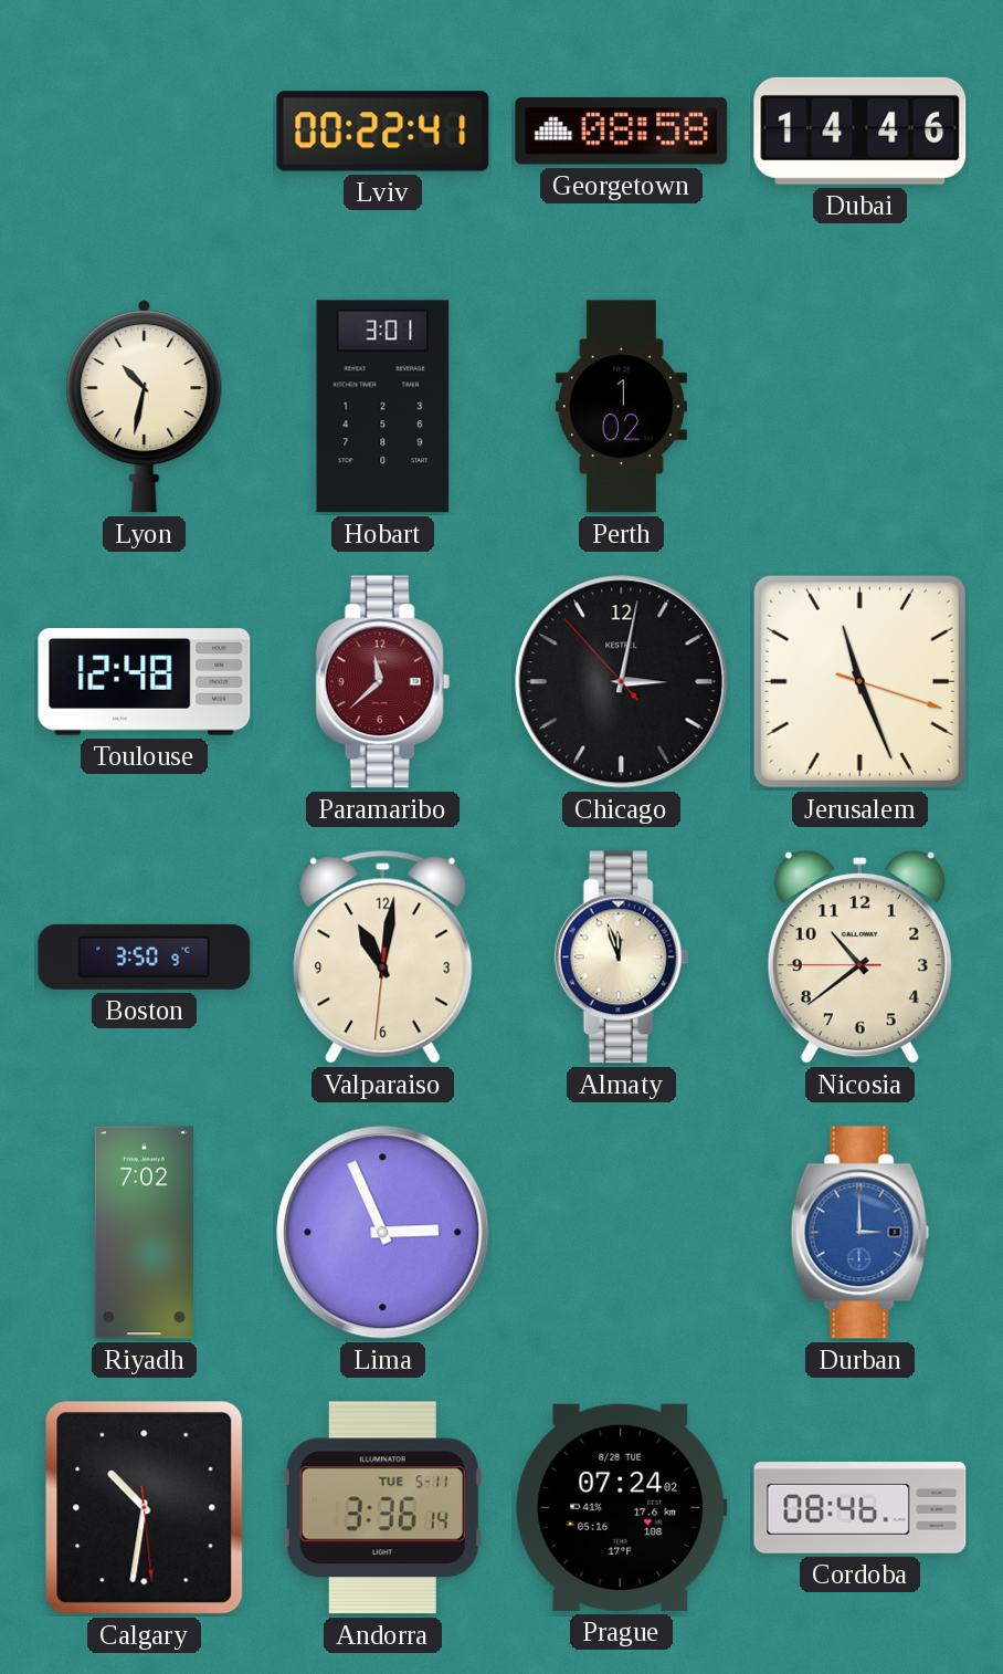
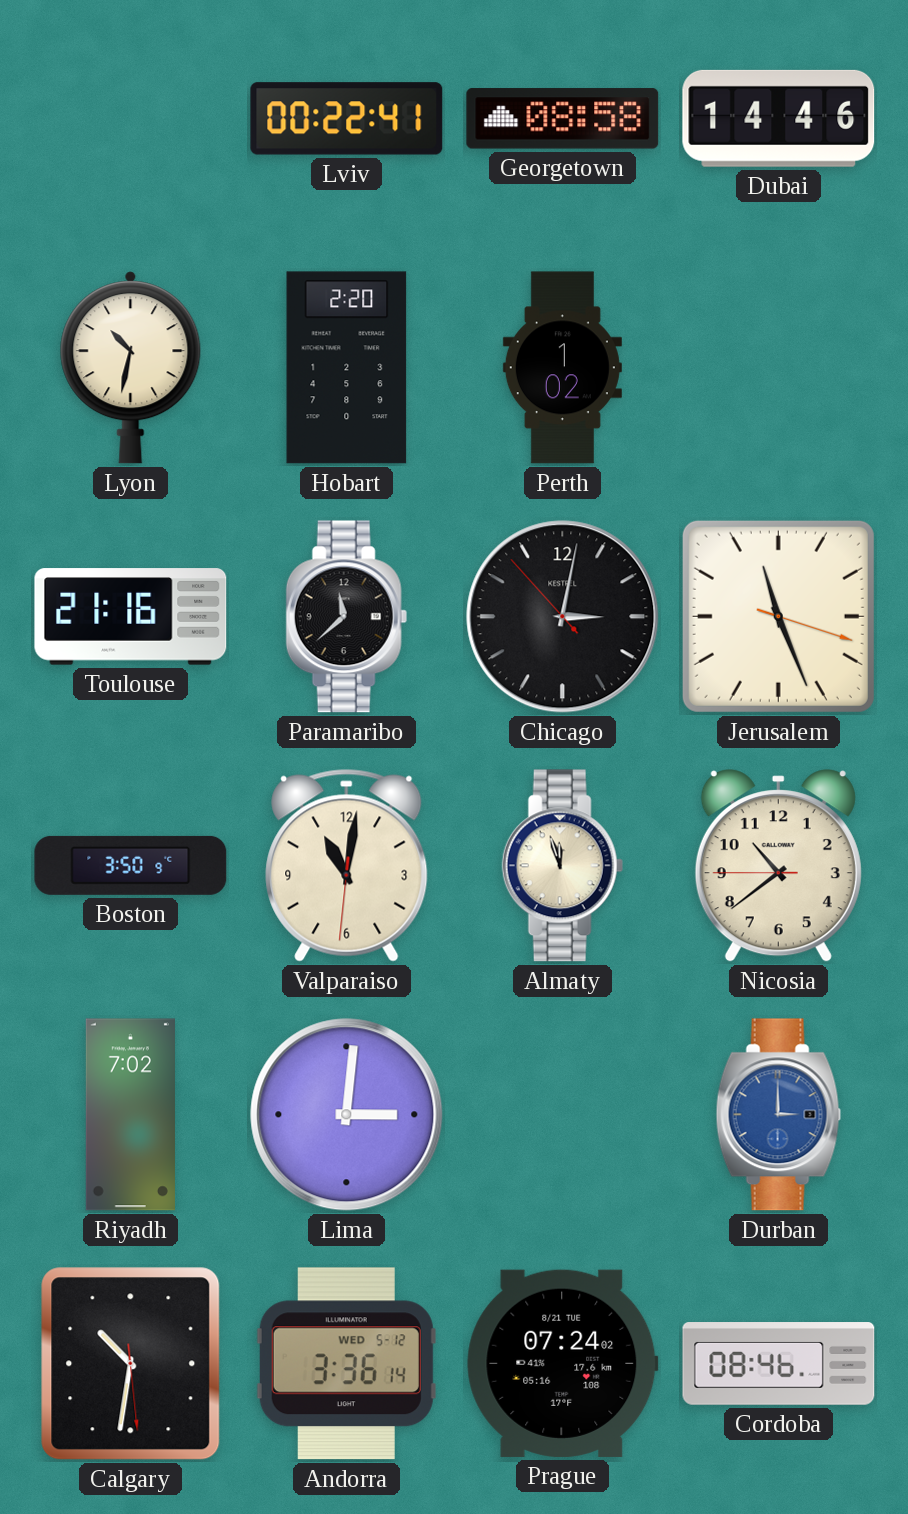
Hobart: 3:01 -> 2:20
Toulouse: 12:48 -> 21:16
Paramaribo dial: burgundy -> black
Lima: 2:56 -> 3:01
Andorra date: TUE 5-11 -> WED 5-12
Prague date: 8/28 TUE -> 8/21 TUE
